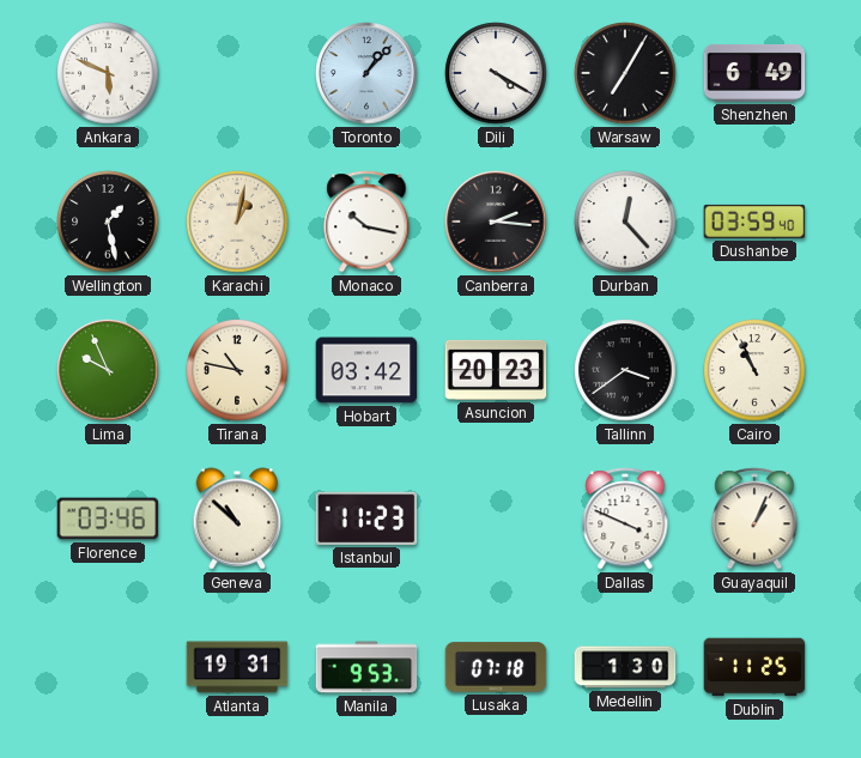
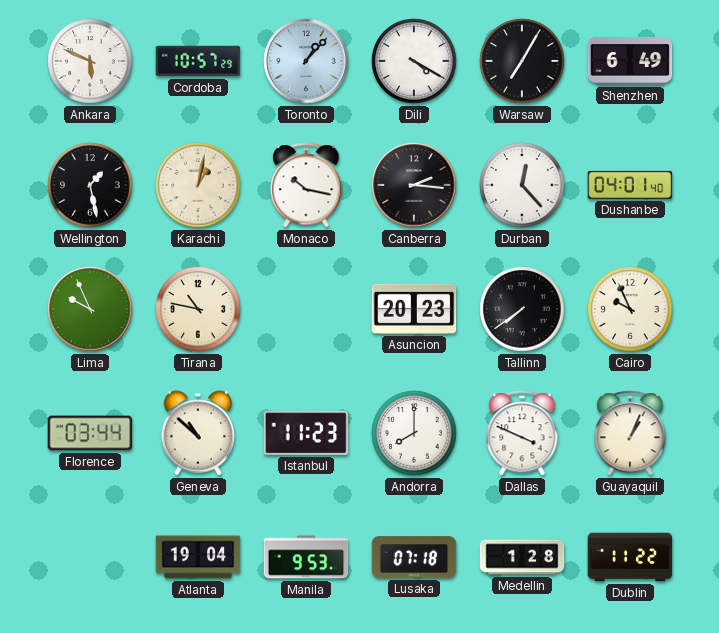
Cordoba: none -> 10:57
Dushanbe: 03:59 -> 04:01
Hobart: 03:42 -> none
Tallinn: 3:39 -> 7:39
Cairo: 10:56 -> 9:56
Florence: 03:46 -> 03:44
Andorra: none -> 8:00
Atlanta: 19:31 -> 19:04
Medellin: 1:30 -> 1:28
Dublin: 11:25 -> 11:22
